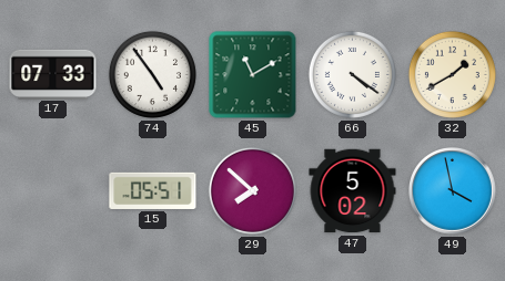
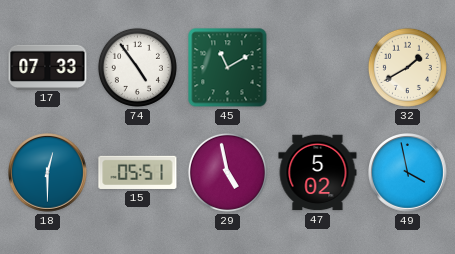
66: 4:21 -> none
18: none -> 12:30
29: 7:52 -> 4:58
